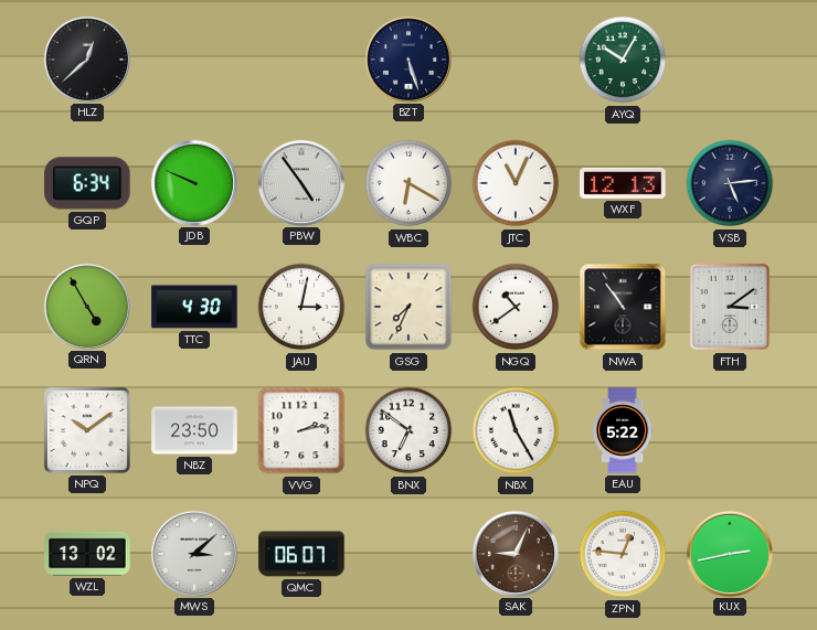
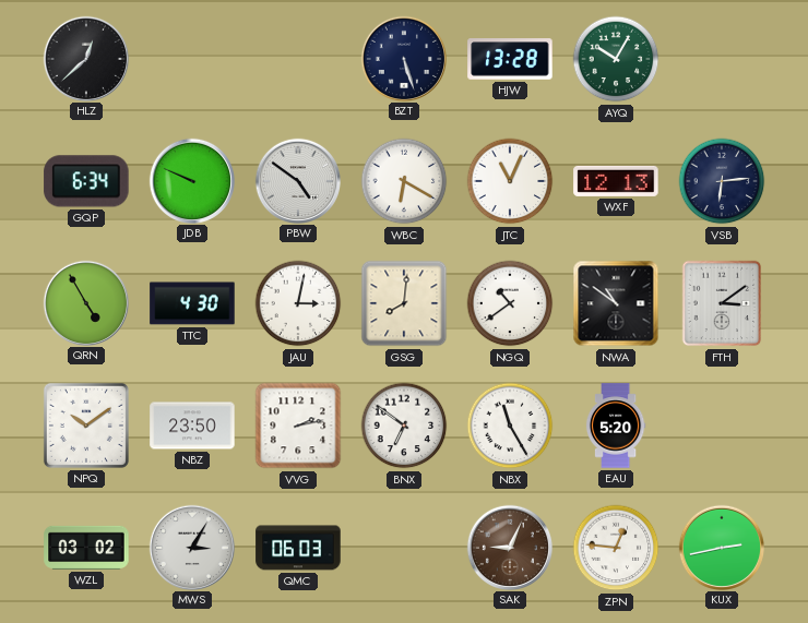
HJW: none -> 13:28
PBW: 4:54 -> 4:51
VSB: 5:14 -> 6:14
GSG: 7:34 -> 8:01
NWA: 10:54 -> 10:51
EAU: 5:22 -> 5:20
WZL: 13:02 -> 03:02
MWS: 3:08 -> 3:05
QMC: 06:07 -> 06:03
